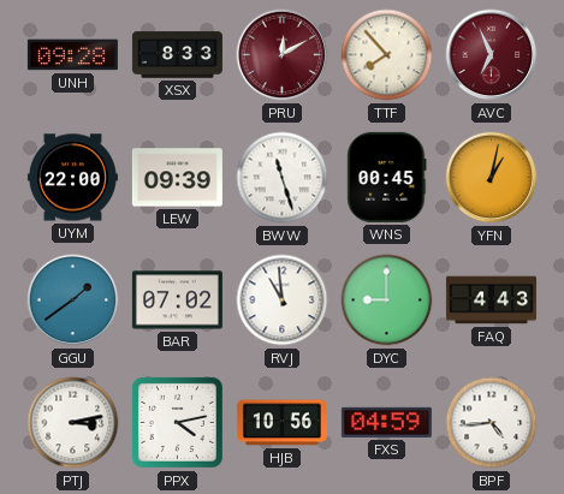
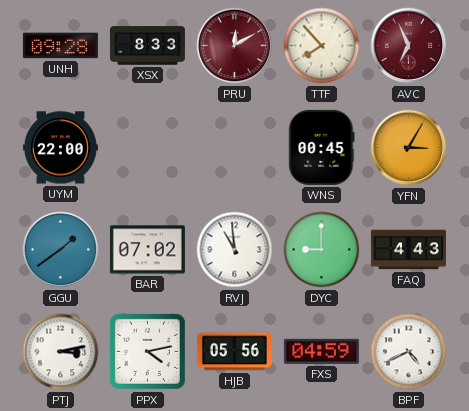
LEW: 09:39 -> none
BWW: 11:27 -> none
YFN: 1:02 -> 3:05
HJB: 10:56 -> 05:56
BPF: 4:44 -> 4:41
